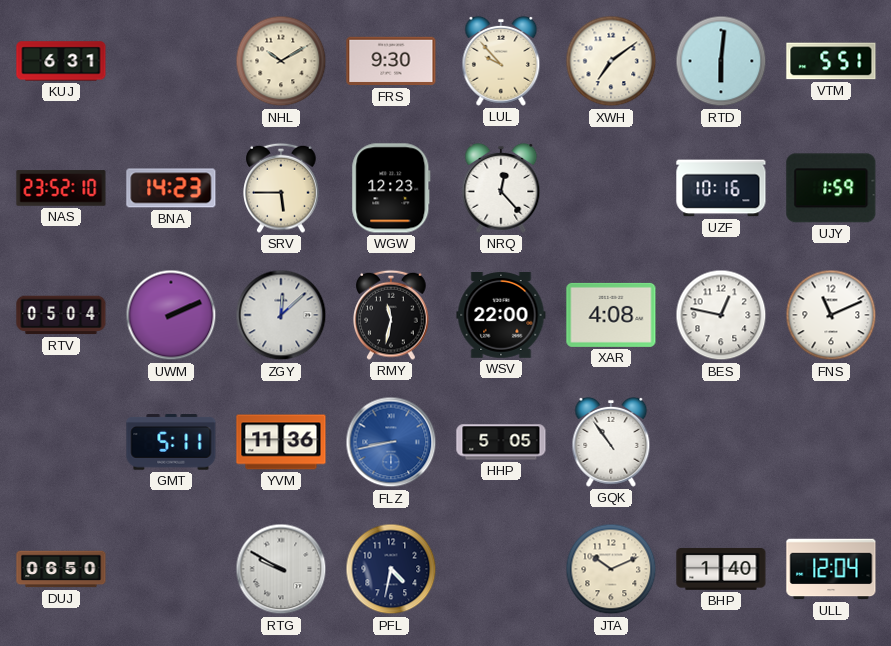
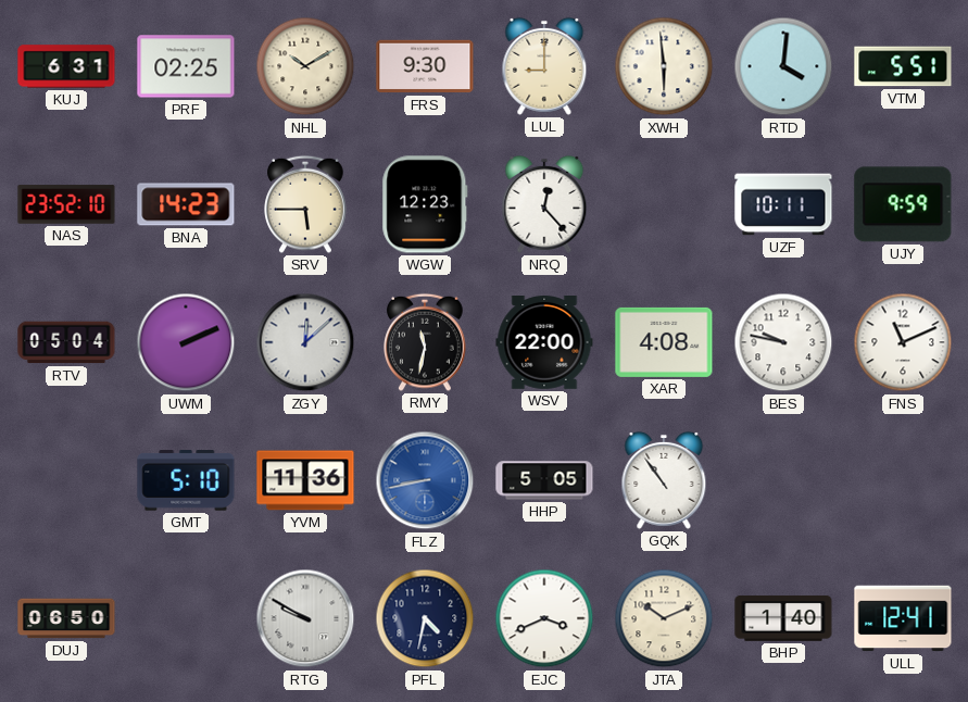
PRF: none -> 02:25
LUL: 9:53 -> 9:00
XWH: 7:09 -> 5:59
RTD: 6:01 -> 4:01
UZF: 10:16 -> 10:11
UJY: 1:59 -> 9:59
BES: 12:47 -> 9:47
GMT: 5:11 -> 5:10
EJC: none -> 3:41
ULL: 12:04 -> 12:41
